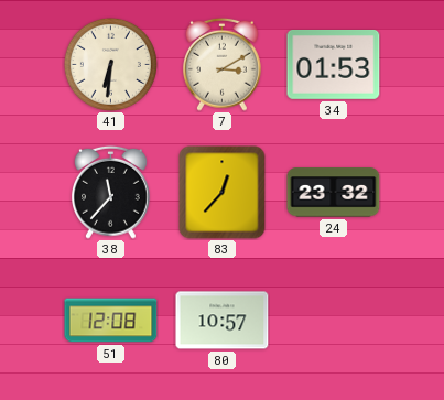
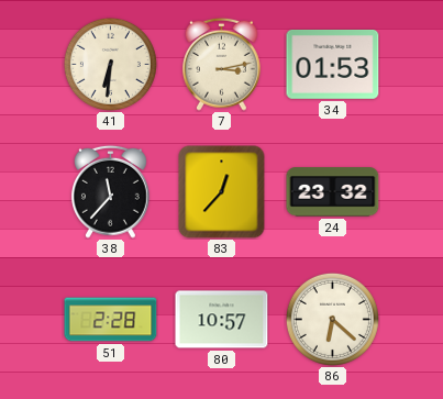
7: 3:10 -> 3:13
51: 12:08 -> 2:28
86: none -> 6:22
